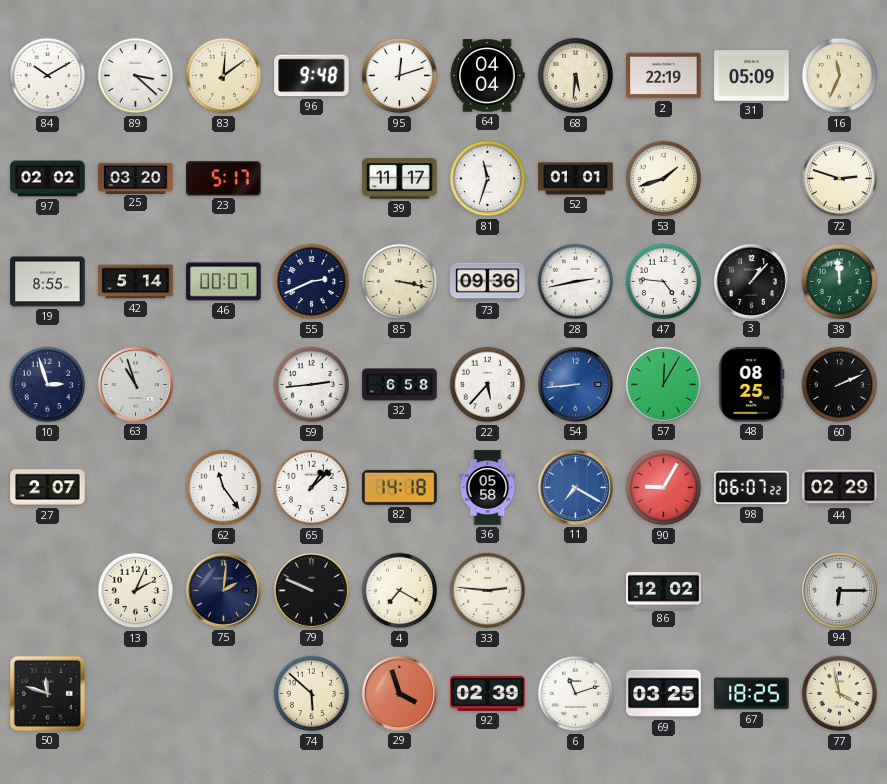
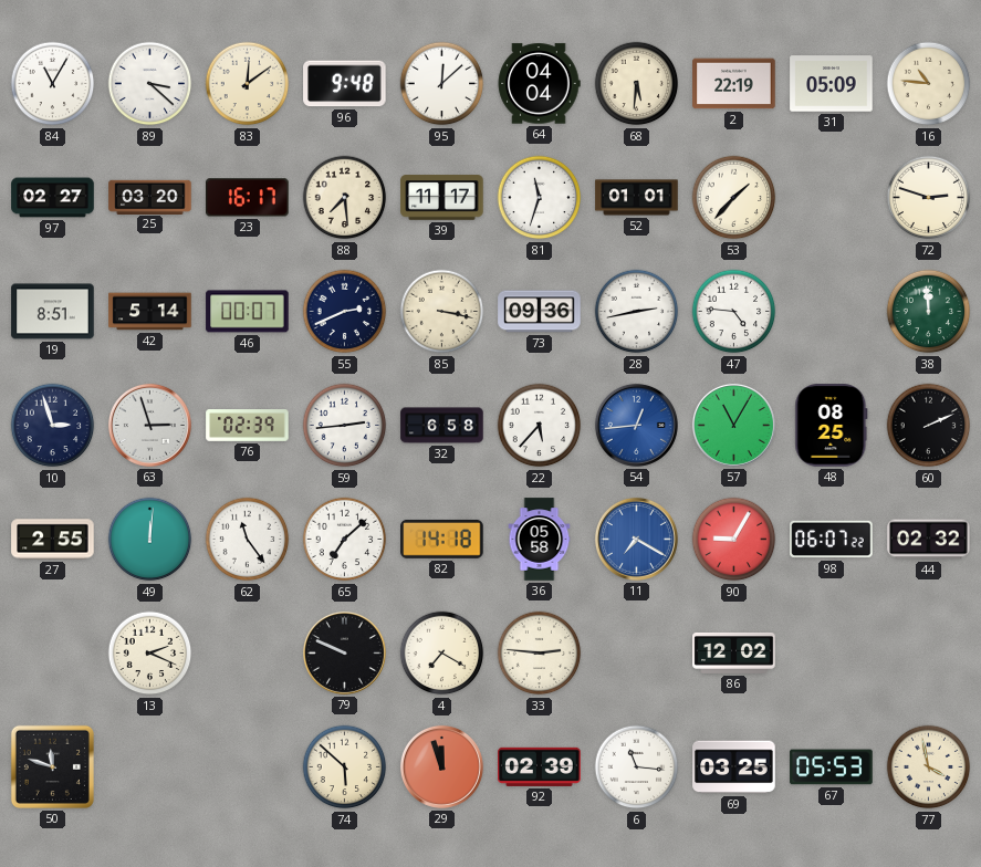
84: 10:10 -> 11:05
95: 12:12 -> 12:08
16: 11:34 -> 10:46
97: 02:02 -> 02:27
23: 5:17 -> 16:17
88: none -> 7:29
53: 1:42 -> 1:37
19: 8:55 -> 8:51
3: 1:07 -> none
63: 10:57 -> 2:57
76: none -> 02:39
54: 8:44 -> 12:44
57: 12:05 -> 11:05
27: 2:07 -> 2:55
49: none -> 12:01
65: 1:08 -> 7:08
44: 02:29 -> 02:32
13: 2:04 -> 2:19
75: 2:01 -> none
94: 6:15 -> none
29: 3:57 -> 11:57
6: 11:12 -> 11:16
67: 18:25 -> 05:53
